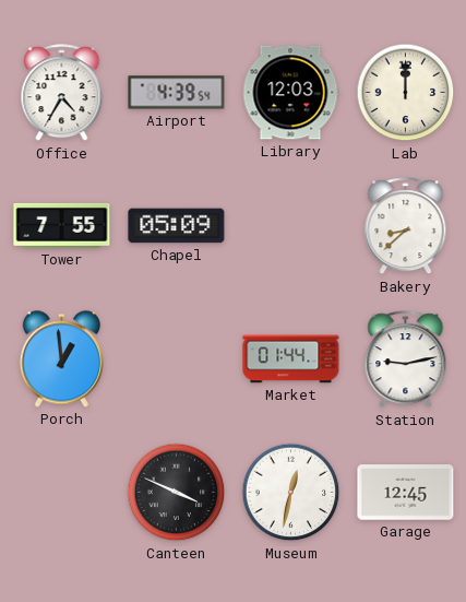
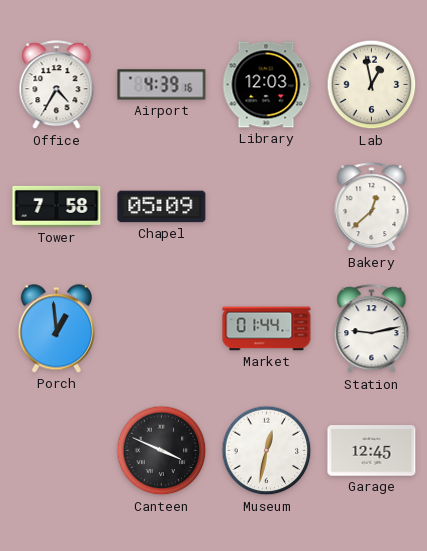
Airport: 4:39:54 -> 4:39:16
Lab: 12:00 -> 12:58
Tower: 7:55 -> 7:58
Bakery: 8:38 -> 12:38
